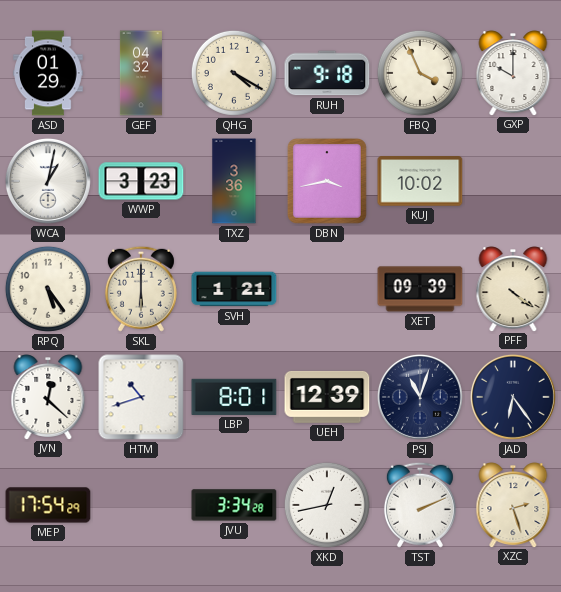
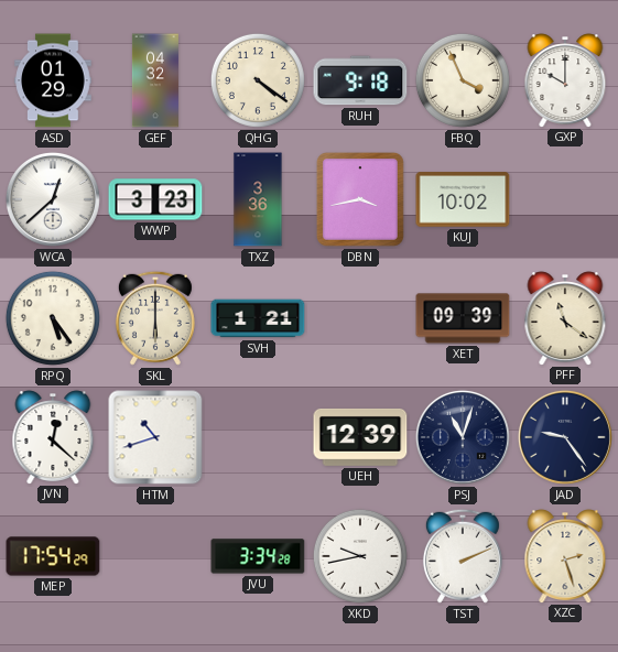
QHG: 4:20 -> 4:21
WCA: 1:02 -> 12:38
PFF: 4:21 -> 11:21
LBP: 8:01 -> none
JAD: 6:24 -> 9:24
XKD: 12:43 -> 9:43
